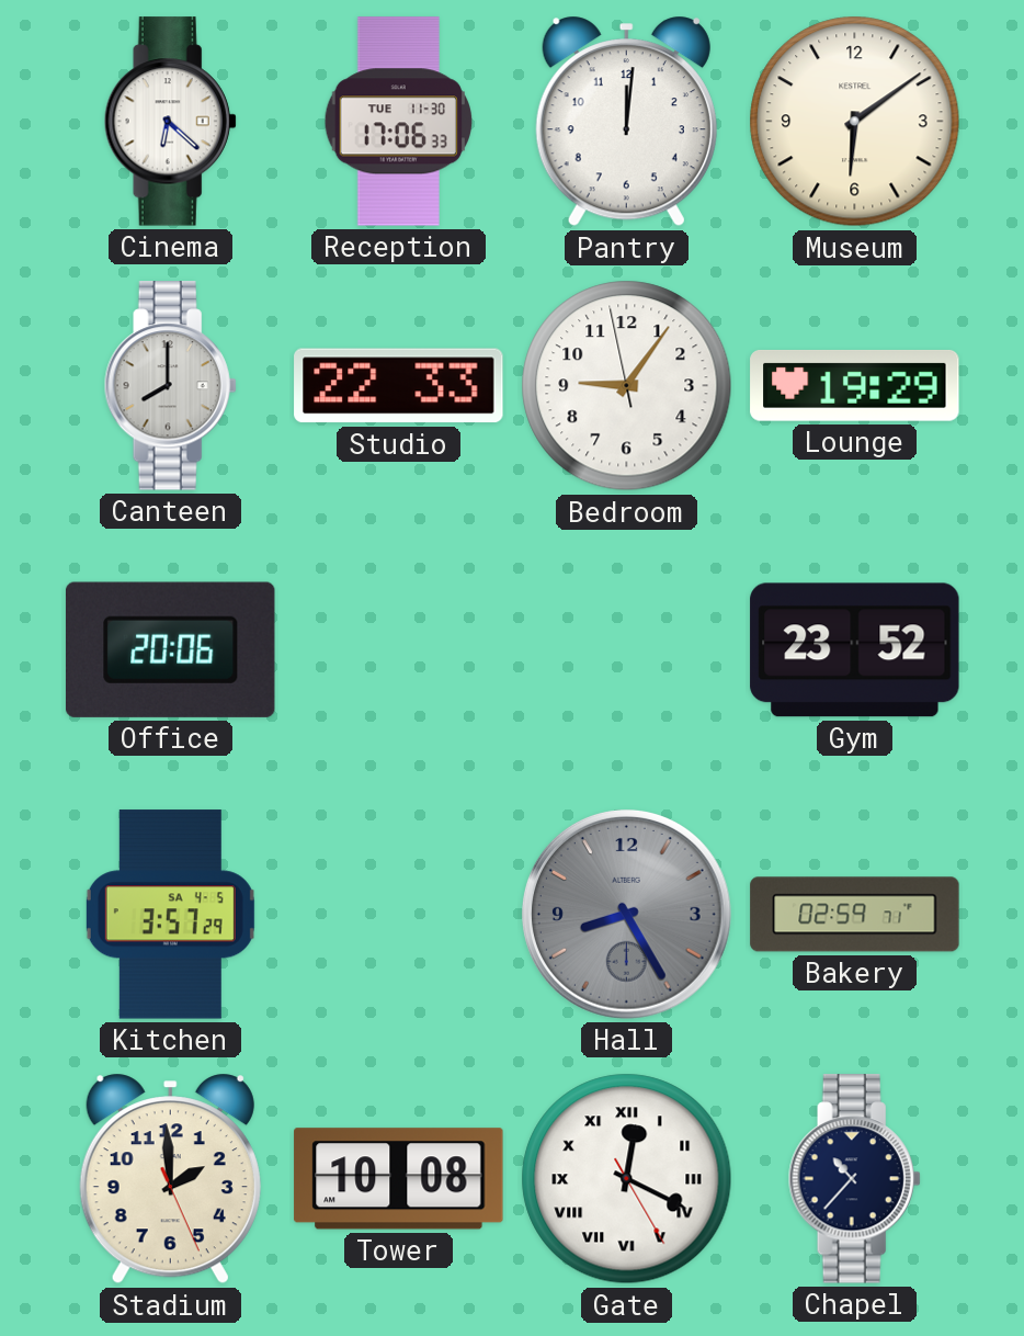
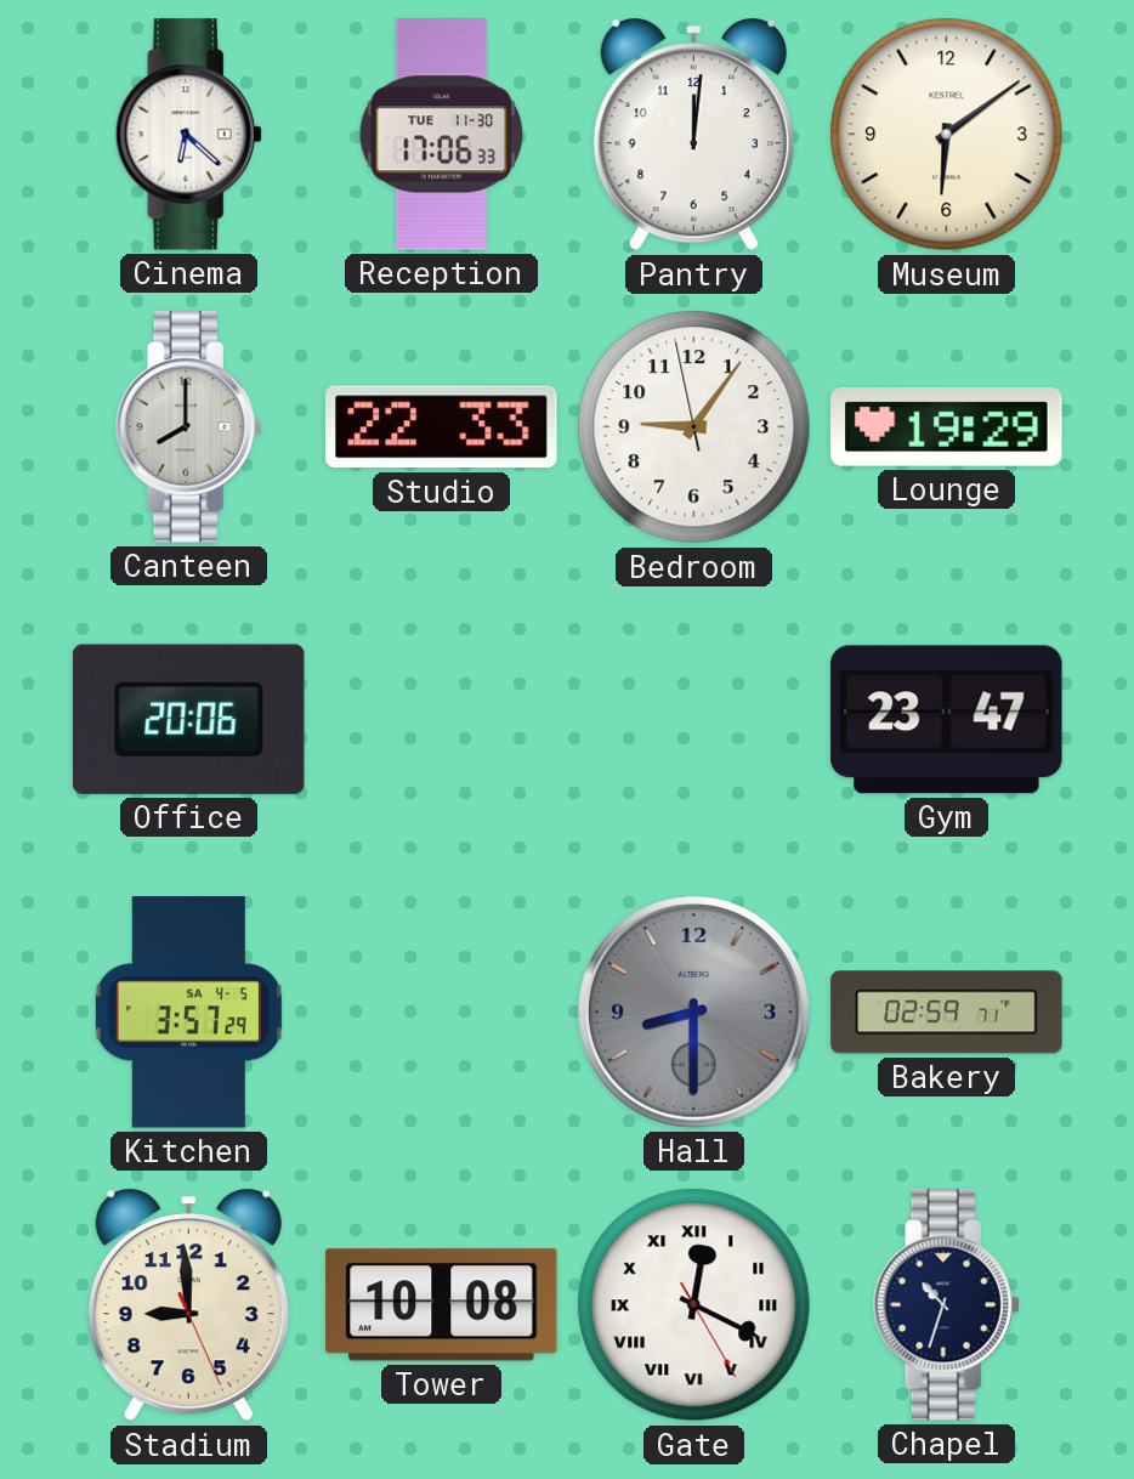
Gym: 23:52 -> 23:47
Hall: 8:25 -> 8:30
Stadium: 1:59 -> 8:59
Chapel: 10:37 -> 10:33
